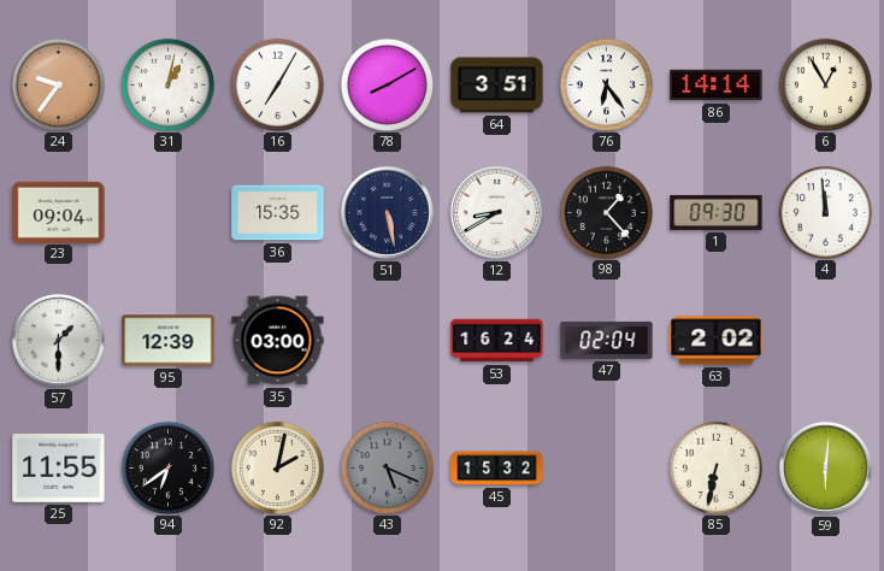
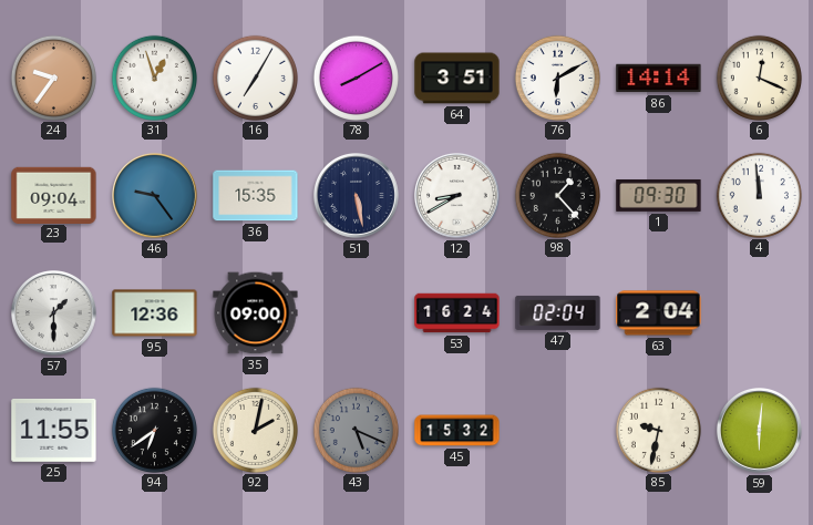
31: 1:02 -> 12:57
76: 6:24 -> 6:10
6: 12:55 -> 12:19
46: none -> 9:24
95: 12:39 -> 12:36
35: 03:00 -> 09:00
63: 2:02 -> 2:04
85: 6:32 -> 9:32
